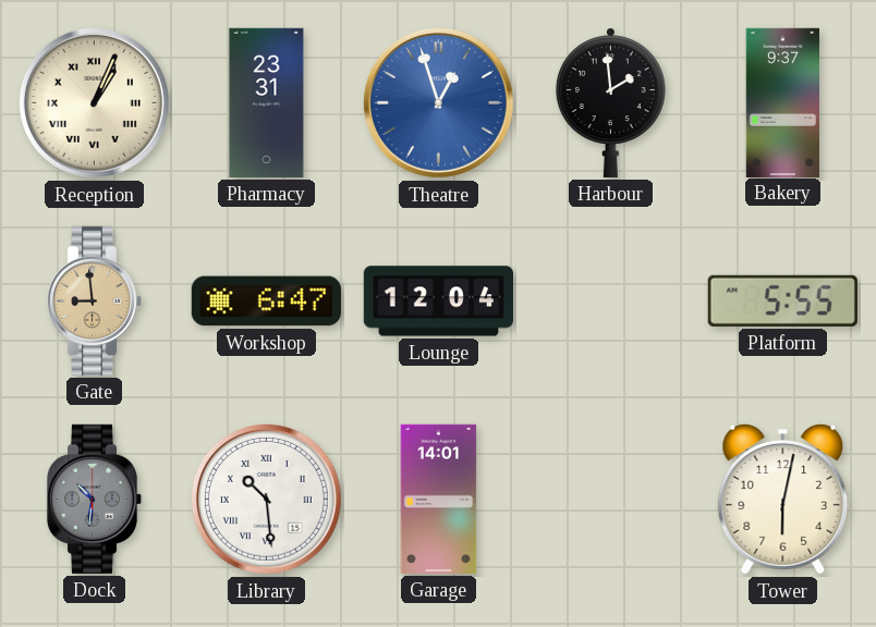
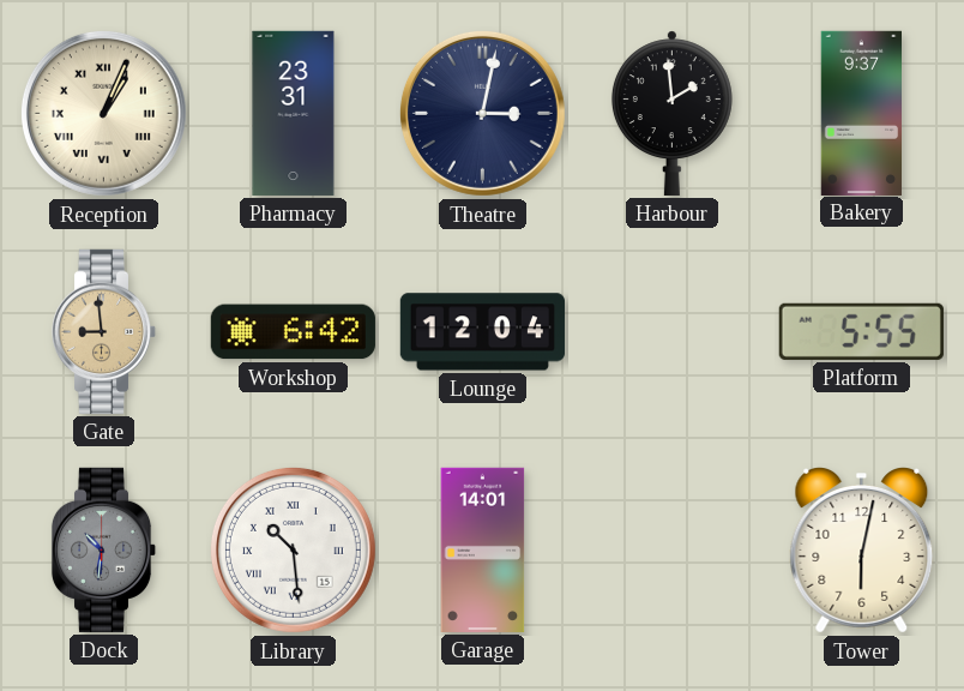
Theatre: 12:57 -> 3:02
Theatre dial: blue -> navy
Workshop: 6:47 -> 6:42
